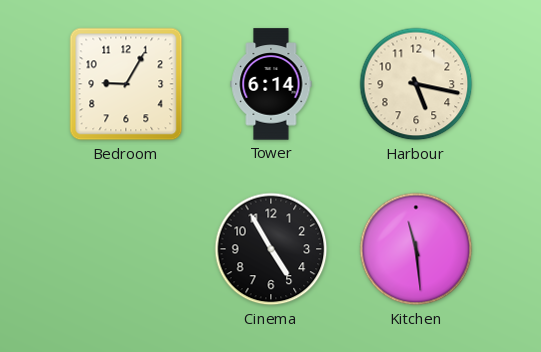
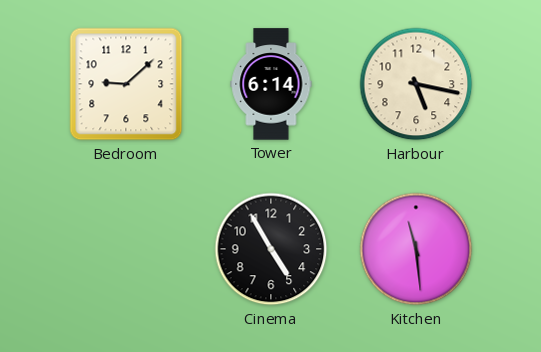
Bedroom: 9:05 -> 9:08
